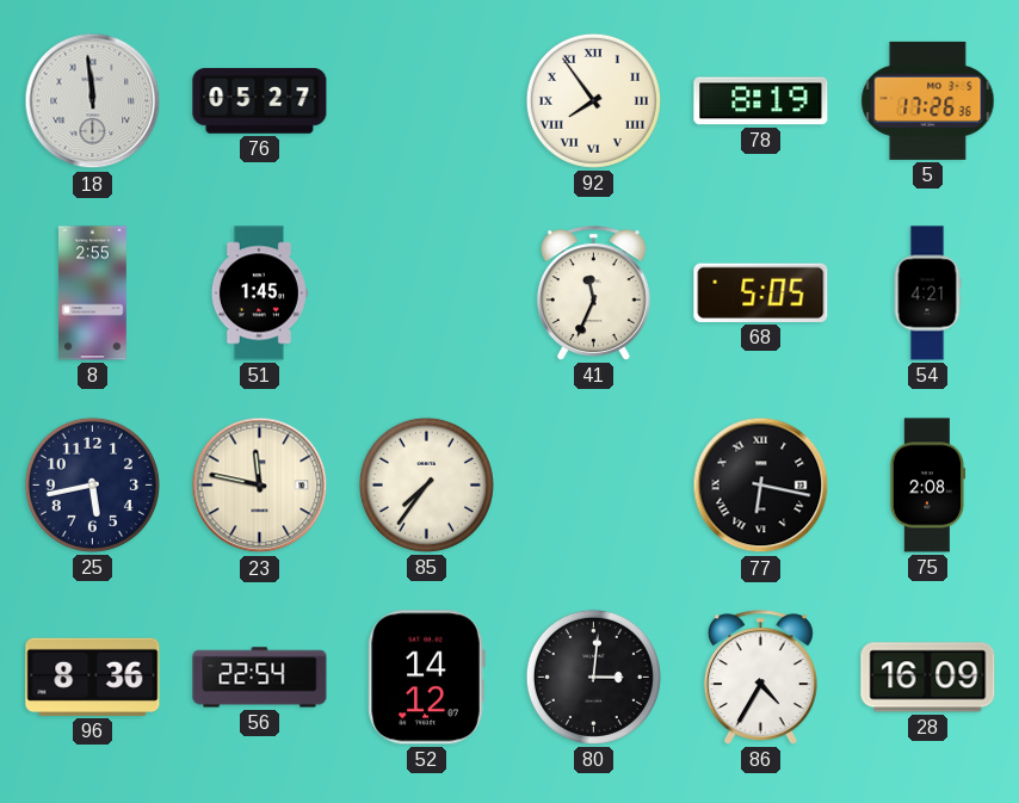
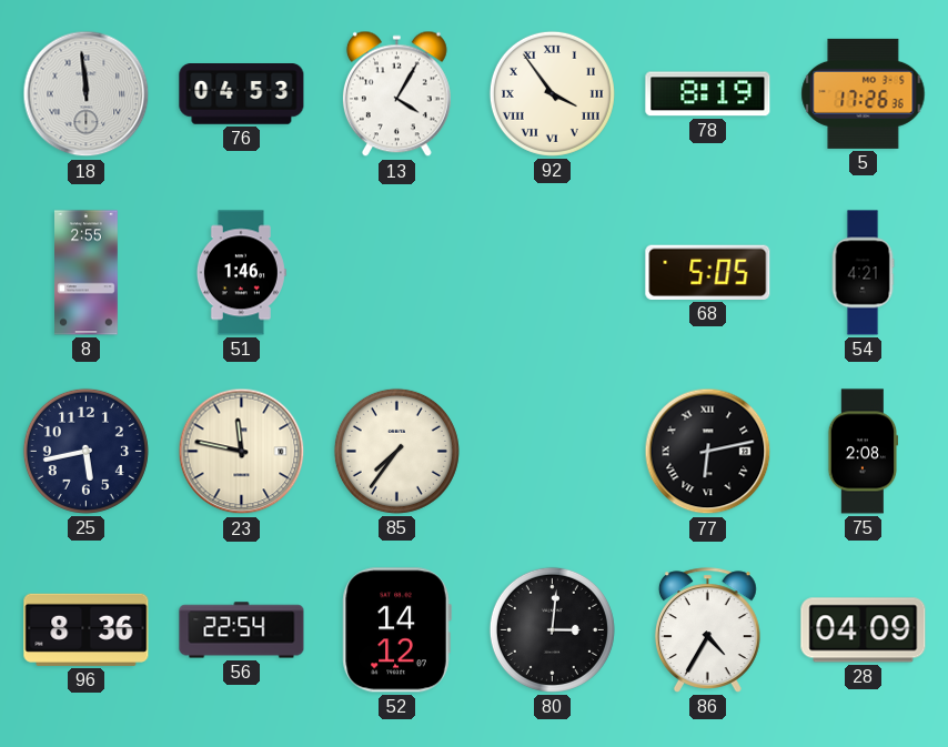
76: 05:27 -> 04:53
13: none -> 4:05
92: 7:54 -> 3:54
51: 1:45 -> 1:46
41: 11:34 -> none
77: 6:17 -> 6:13
28: 16:09 -> 04:09
